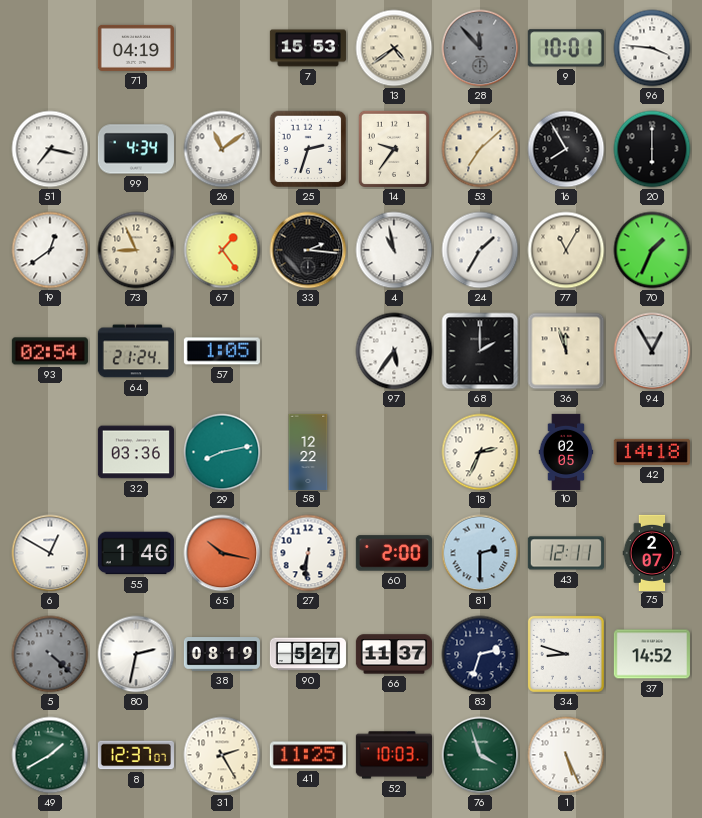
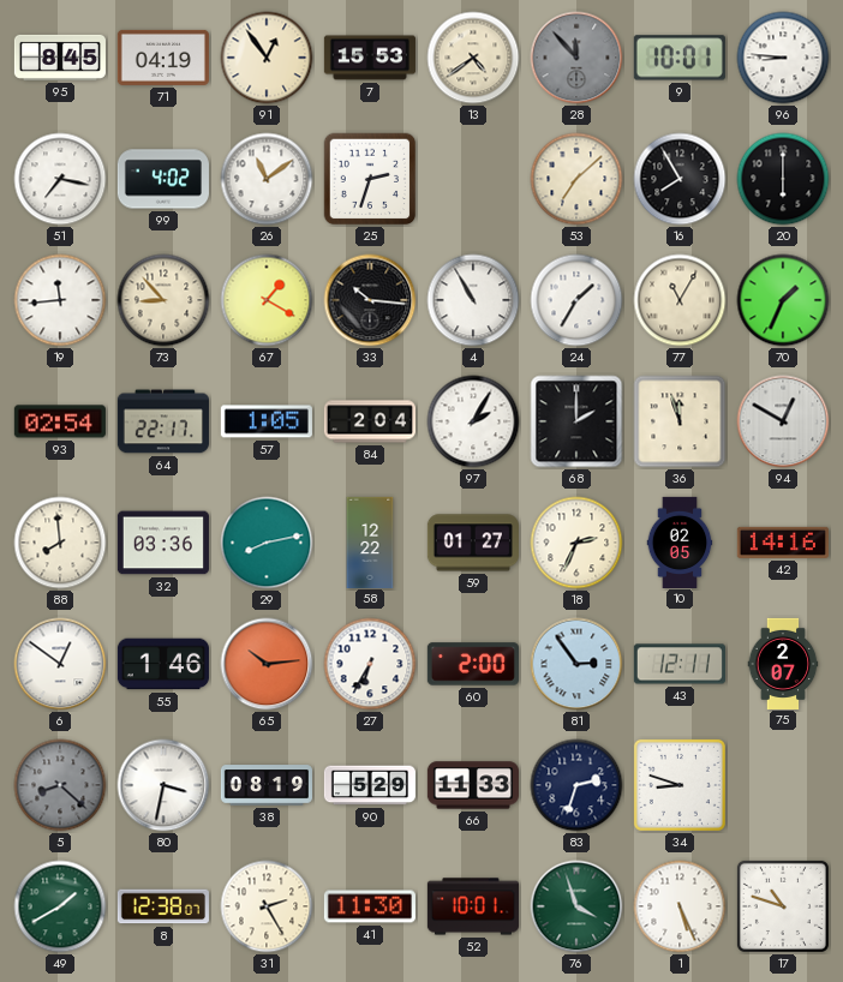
95: none -> 8:45
91: none -> 12:54
96: 3:46 -> 8:46
99: 4:34 -> 4:02
14: 9:36 -> none
19: 12:39 -> 11:44
73: 8:56 -> 8:53
67: 1:24 -> 1:20
33: 2:16 -> 10:16
4: 10:58 -> 10:55
64: 21:24 -> 22:17
84: none -> 2:04
97: 5:36 -> 2:05
94: 12:55 -> 12:50
88: none -> 7:59
59: none -> 01:27
42: 14:18 -> 14:16
6: 12:50 -> 12:51
65: 10:17 -> 10:14
27: 6:31 -> 6:35
81: 2:30 -> 2:54
5: 4:22 -> 8:22
80: 2:32 -> 3:32
90: 5:27 -> 5:29
66: 11:37 -> 11:33
37: 14:52 -> none
8: 12:37 -> 12:38
41: 11:25 -> 11:30
52: 10:03 -> 10:01
17: none -> 10:48
